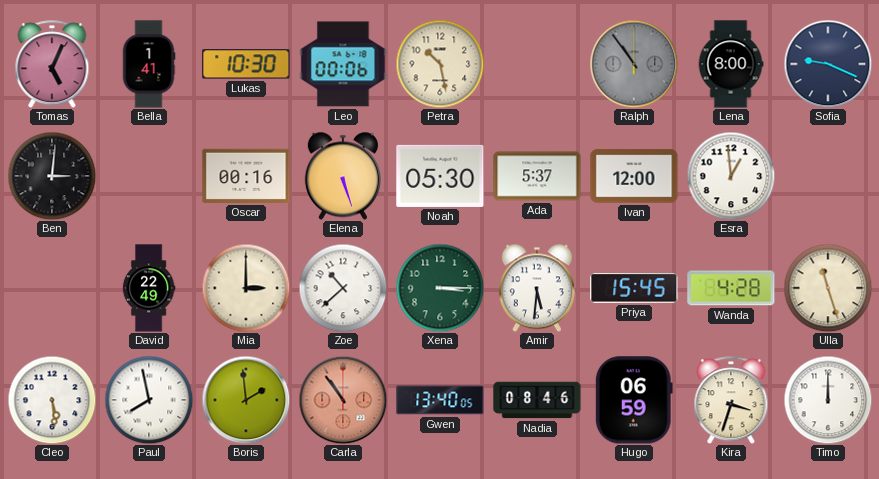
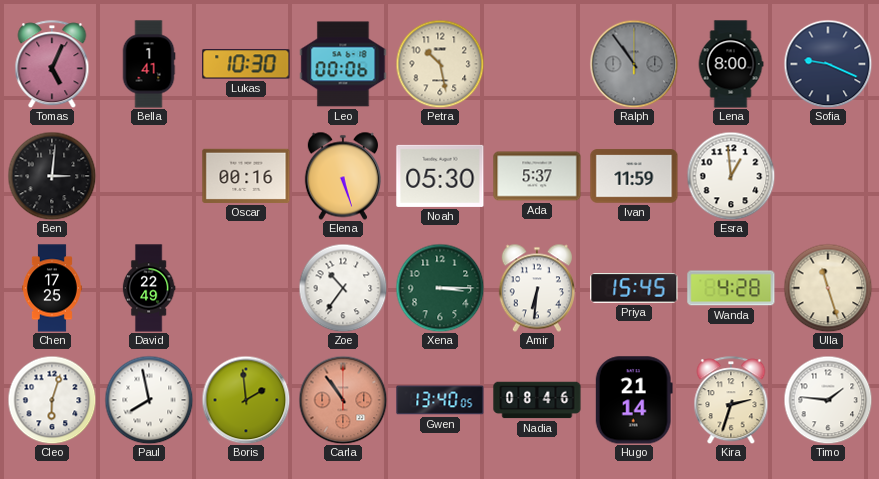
Ivan: 12:00 -> 11:59
Chen: none -> 17:25
Mia: 3:00 -> none
Zoe: 10:38 -> 10:36
Amir: 5:31 -> 6:31
Cleo: 5:29 -> 6:03
Hugo: 06:59 -> 21:14
Kira: 3:33 -> 2:33
Timo: 12:00 -> 1:46
